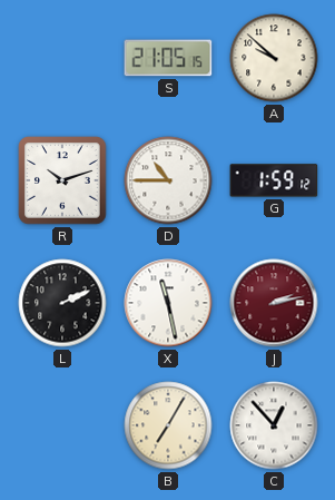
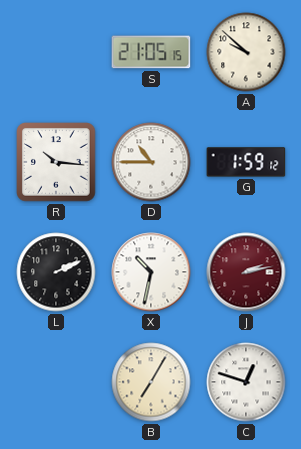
R: 10:12 -> 10:16
X: 11:28 -> 10:32
C: 12:53 -> 12:48
